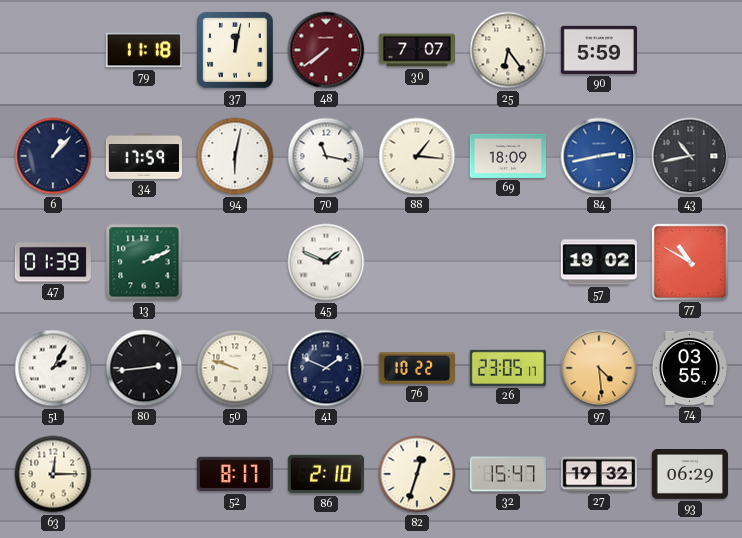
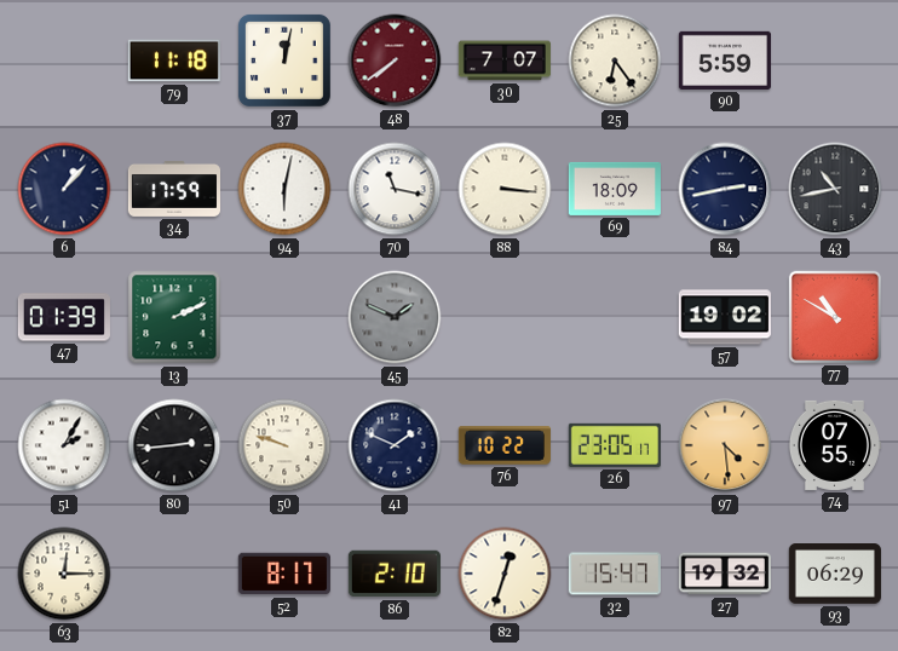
88: 1:16 -> 3:16
84 dial: blue -> navy
45 dial: white -> grey
74: 03:55 -> 07:55
